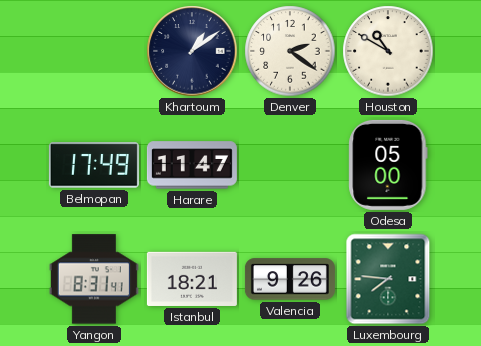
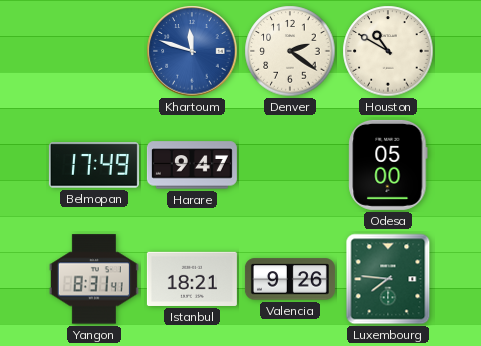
Khartoum: 1:09 -> 11:48
Khartoum dial: navy -> blue
Harare: 11:47 -> 9:47
